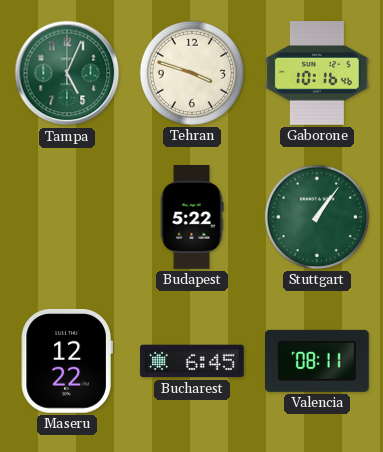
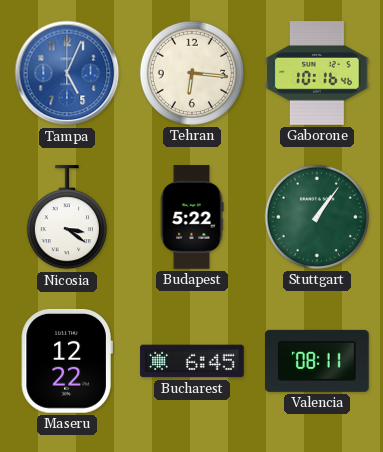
Tampa dial: green -> blue
Tehran: 3:48 -> 6:16
Nicosia: none -> 3:21
